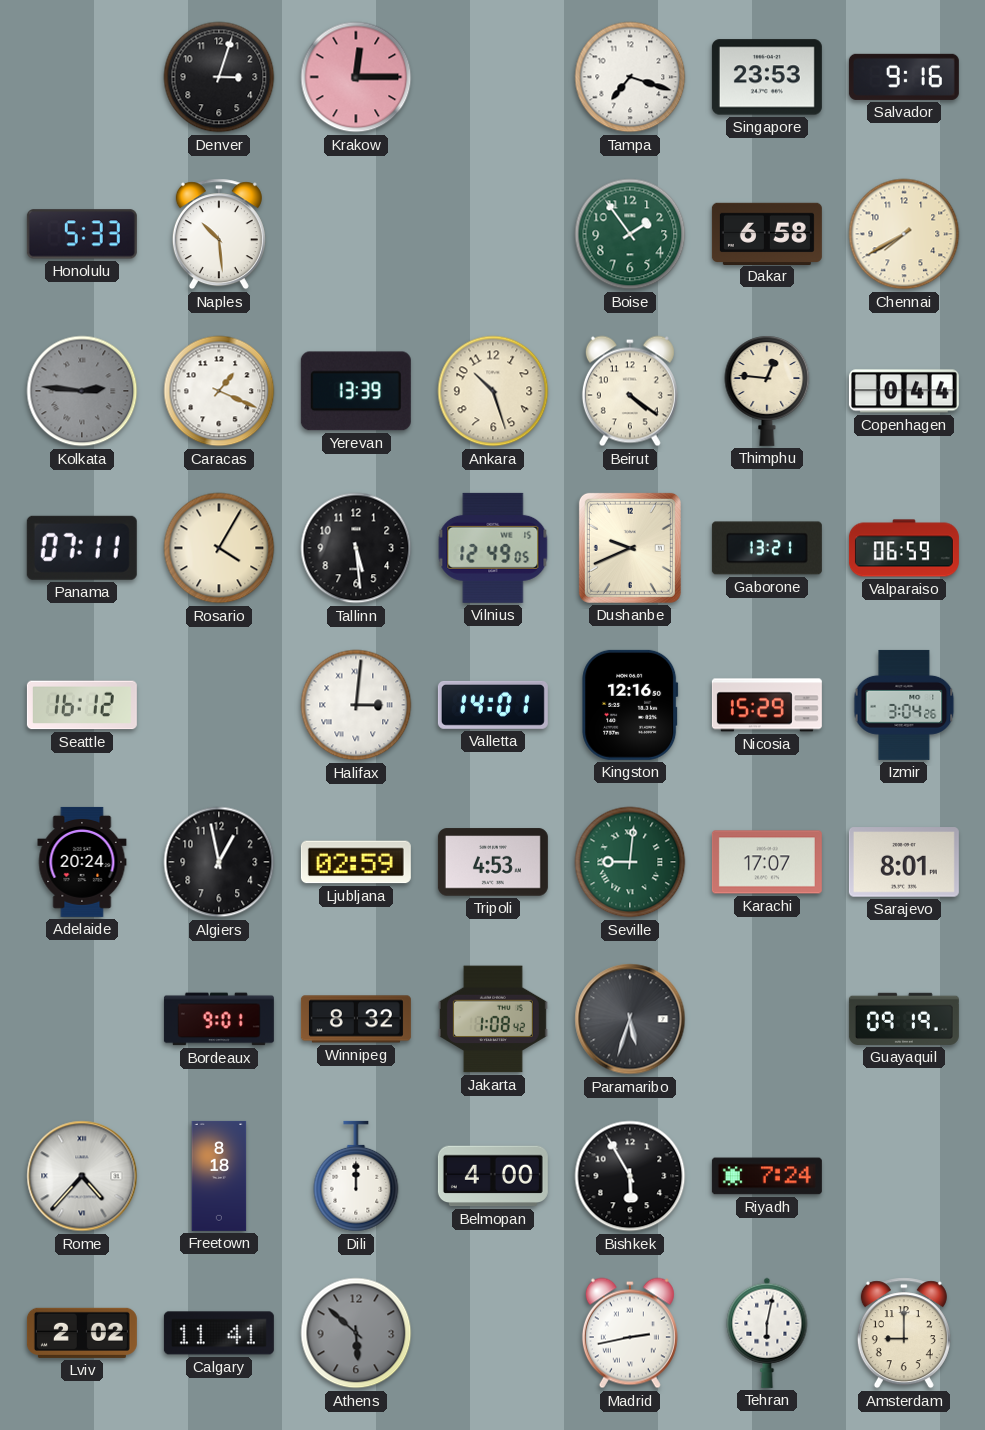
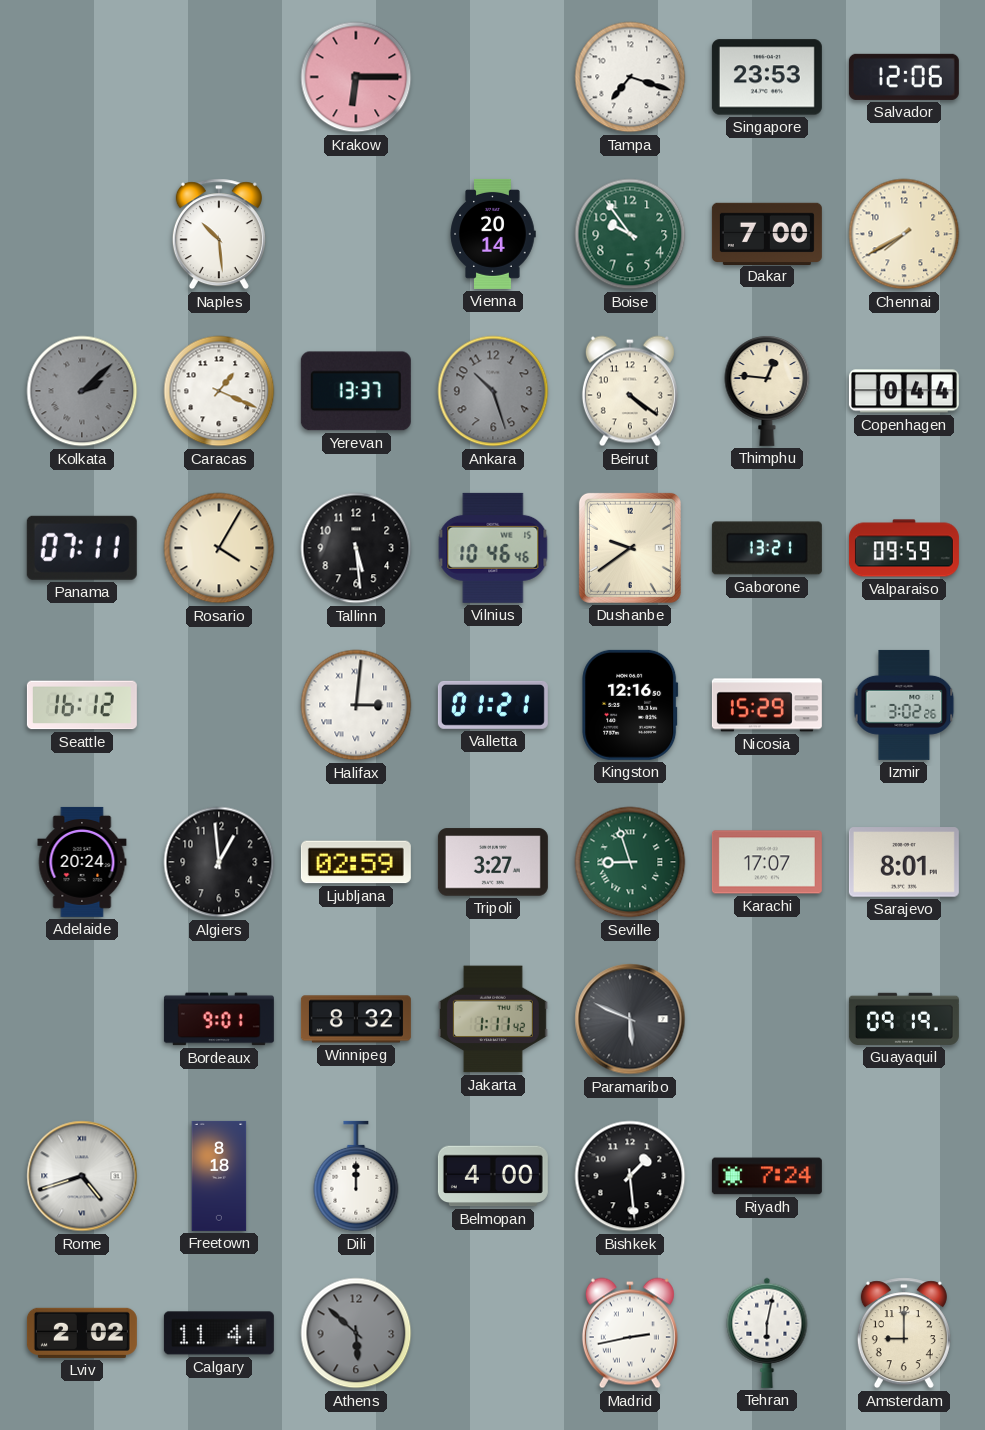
Denver: 3:03 -> none
Krakow: 12:15 -> 6:15
Salvador: 9:16 -> 12:06
Honolulu: 5:33 -> none
Vienna: none -> 20:14
Boise: 1:54 -> 9:54
Dakar: 6:58 -> 7:00
Kolkata: 2:46 -> 2:08
Yerevan: 13:39 -> 13:37
Ankara dial: cream -> grey
Vilnius: 12:49 -> 10:46
Dushanbe: 9:41 -> 9:39
Valparaiso: 06:59 -> 09:59
Valletta: 14:01 -> 01:21
Izmir: 3:04 -> 3:02
Algiers: 12:58 -> 12:59
Tripoli: 4:53 -> 3:27
Seville: 9:01 -> 8:57
Jakarta: 1:08 -> 1:11
Paramaribo: 5:33 -> 5:49
Rome: 4:37 -> 4:42
Bishkek: 5:55 -> 1:29
